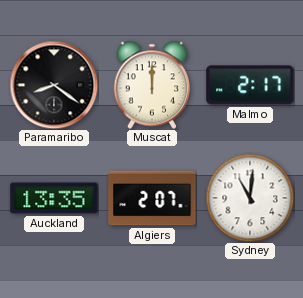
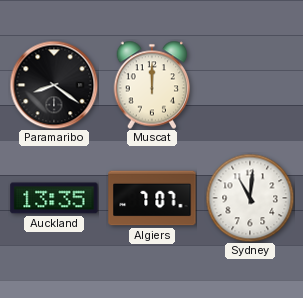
Malmo: 2:17 -> none
Algiers: 2:07 -> 7:07
